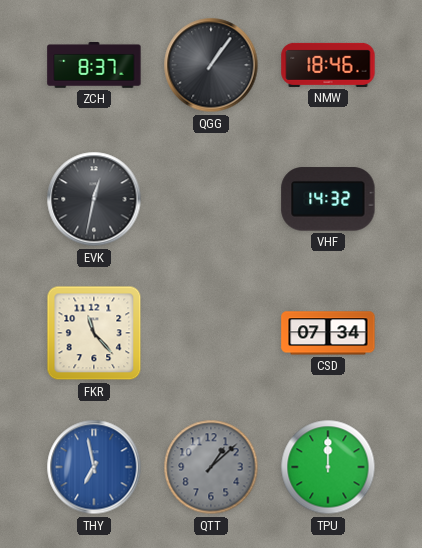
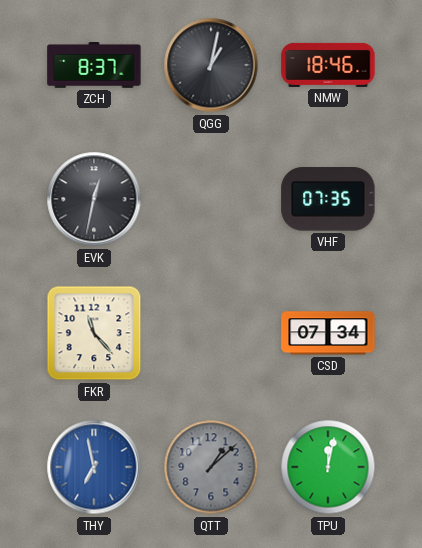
QGG: 1:06 -> 1:02
VHF: 14:32 -> 07:35
TPU: 12:00 -> 12:02
